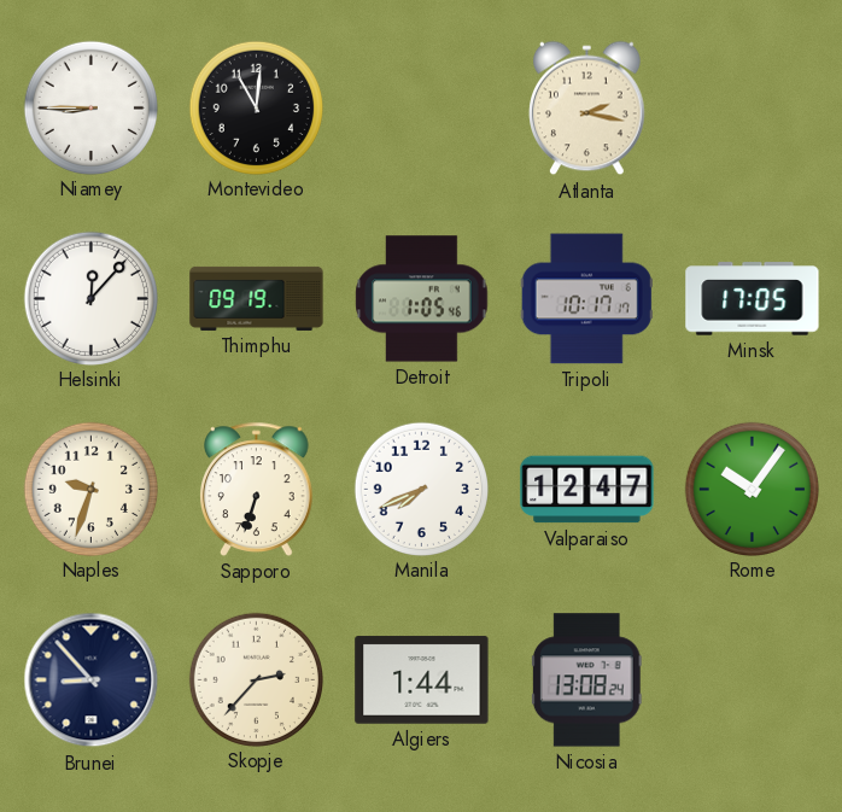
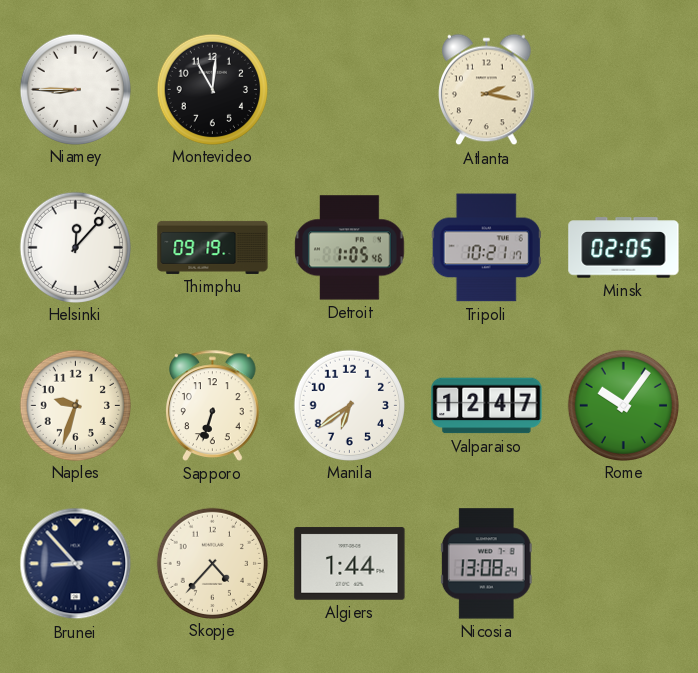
Tripoli: 10:17 -> 10:21
Minsk: 17:05 -> 02:05
Manila: 7:41 -> 6:39
Skopje: 2:37 -> 4:37
